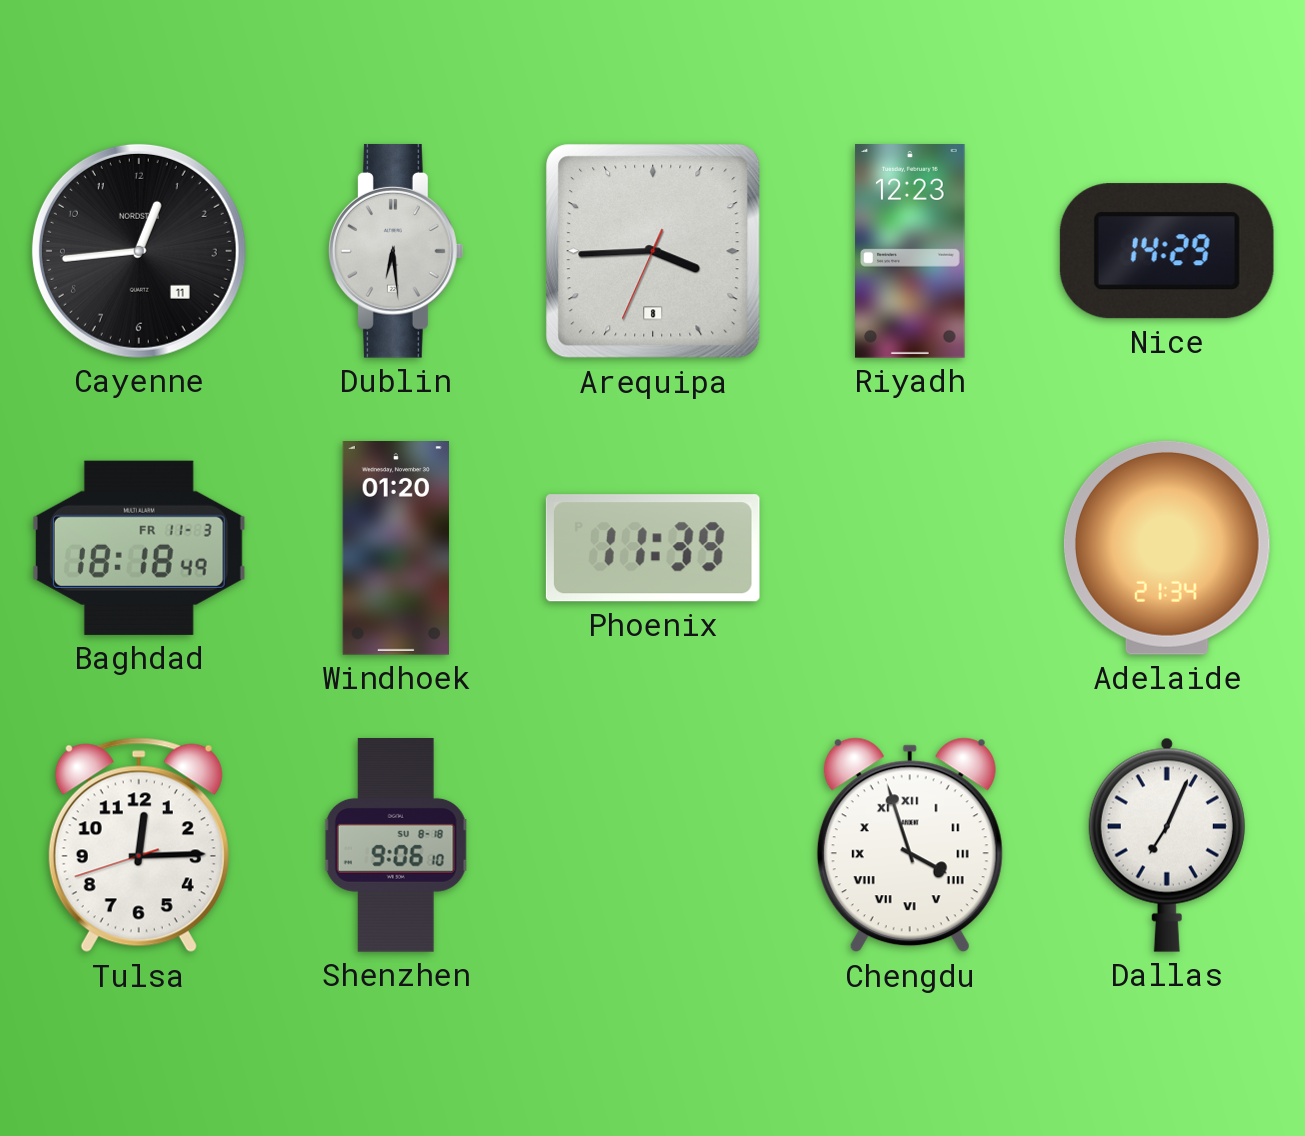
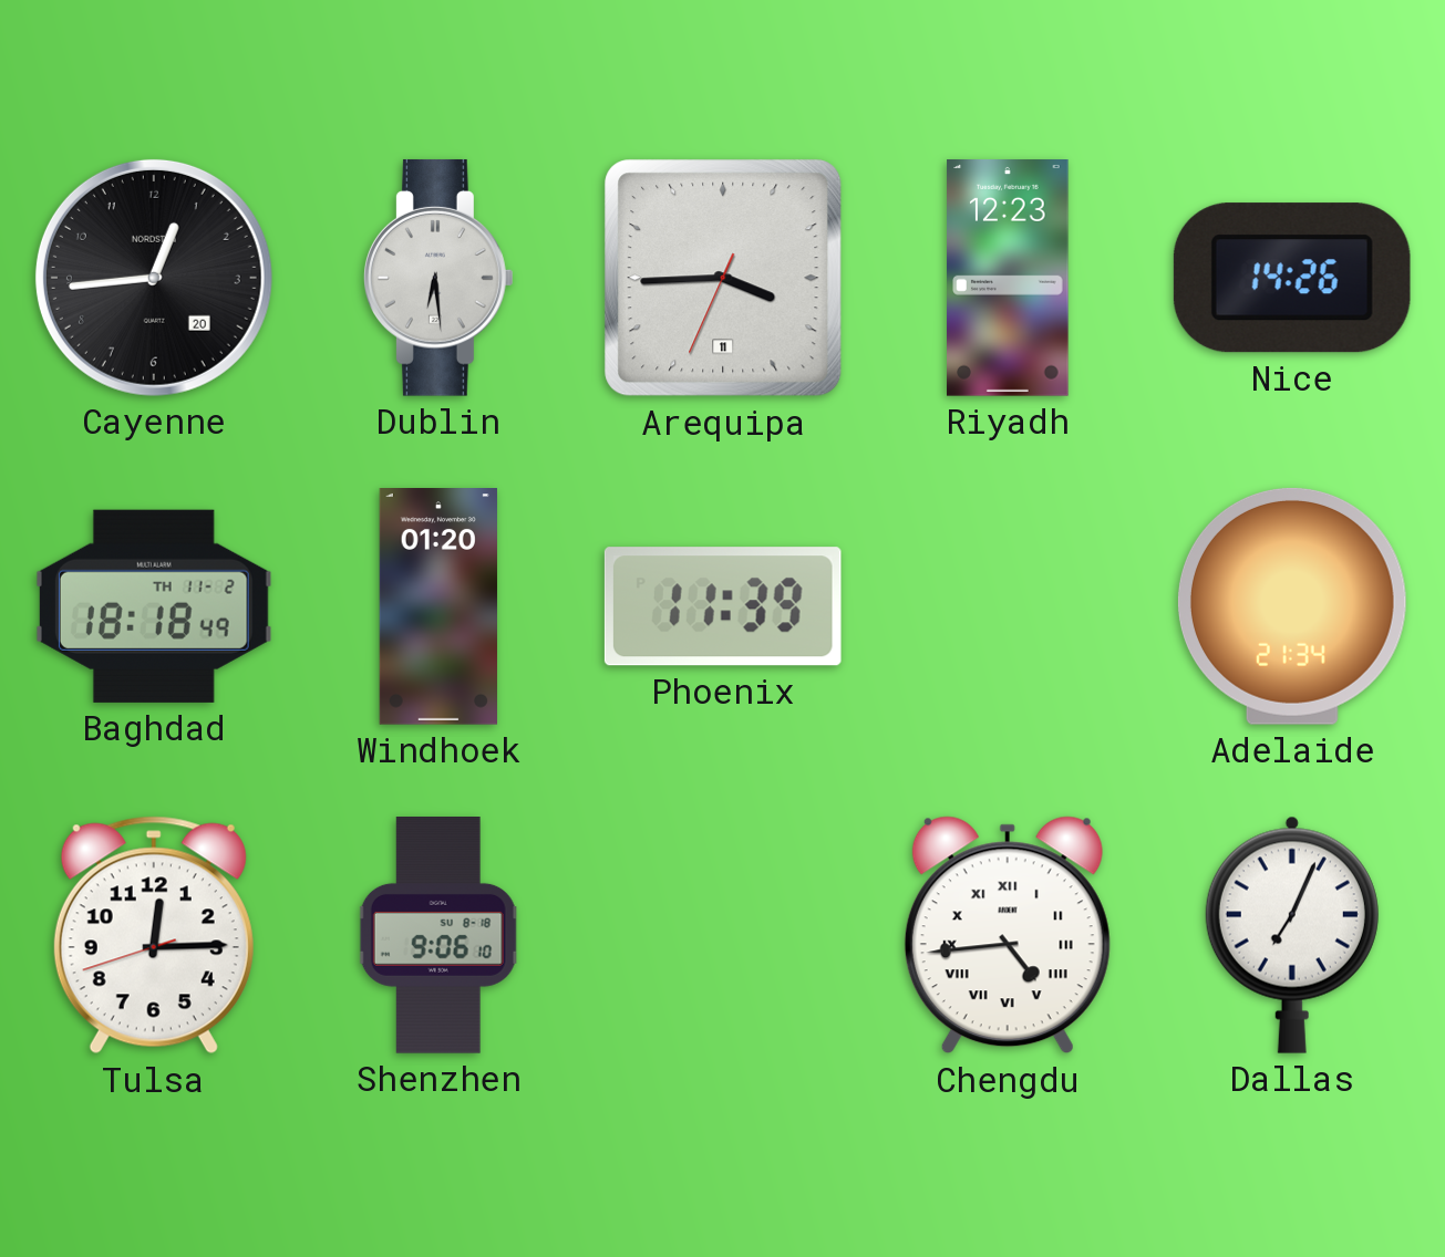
Cayenne date: 11 -> 20
Arequipa date: 8 -> 11
Nice: 14:29 -> 14:26
Baghdad date: FR 11-3 -> TH 11-2
Chengdu: 3:57 -> 4:44
